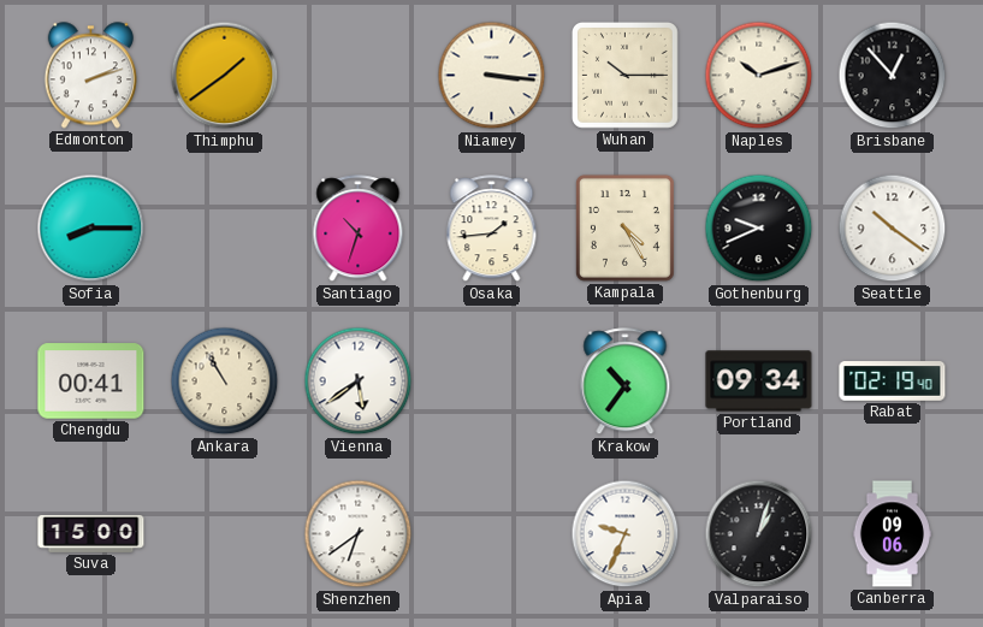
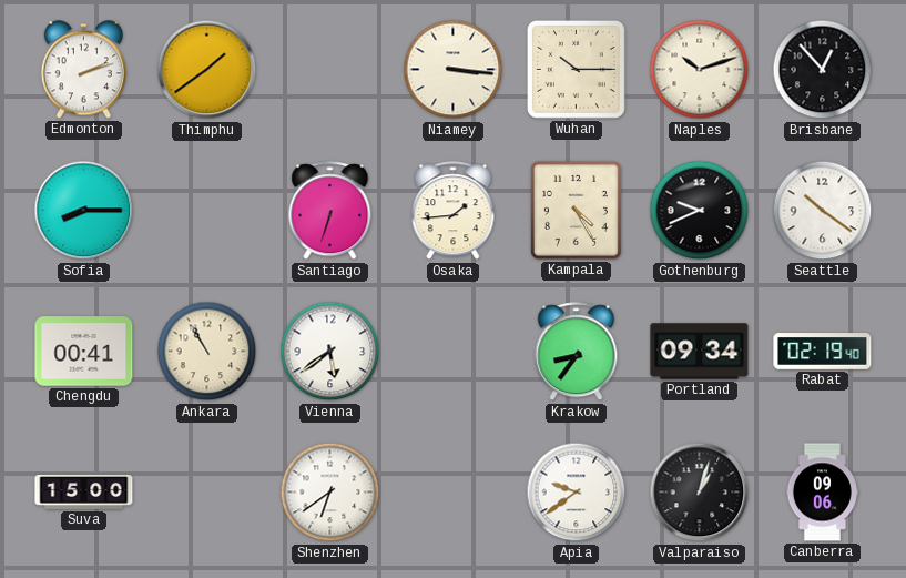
Santiago: 10:33 -> 6:33
Krakow: 10:36 -> 8:36
Apia: 9:34 -> 9:39
